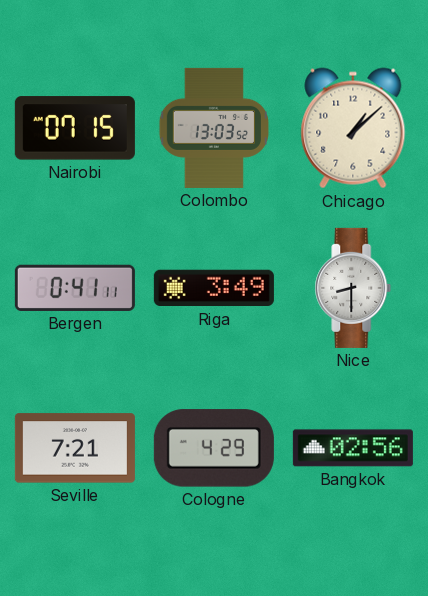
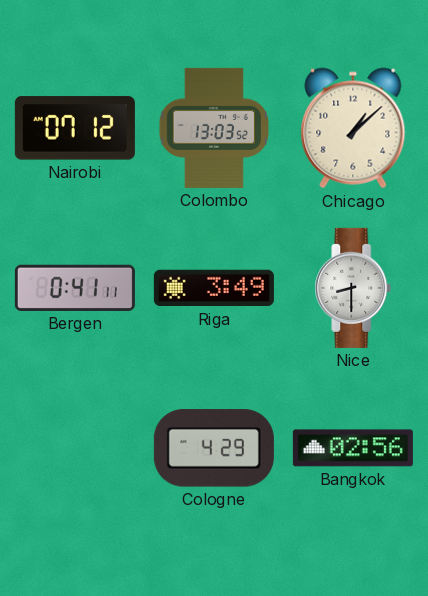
Nairobi: 07:15 -> 07:12
Seville: 7:21 -> none
